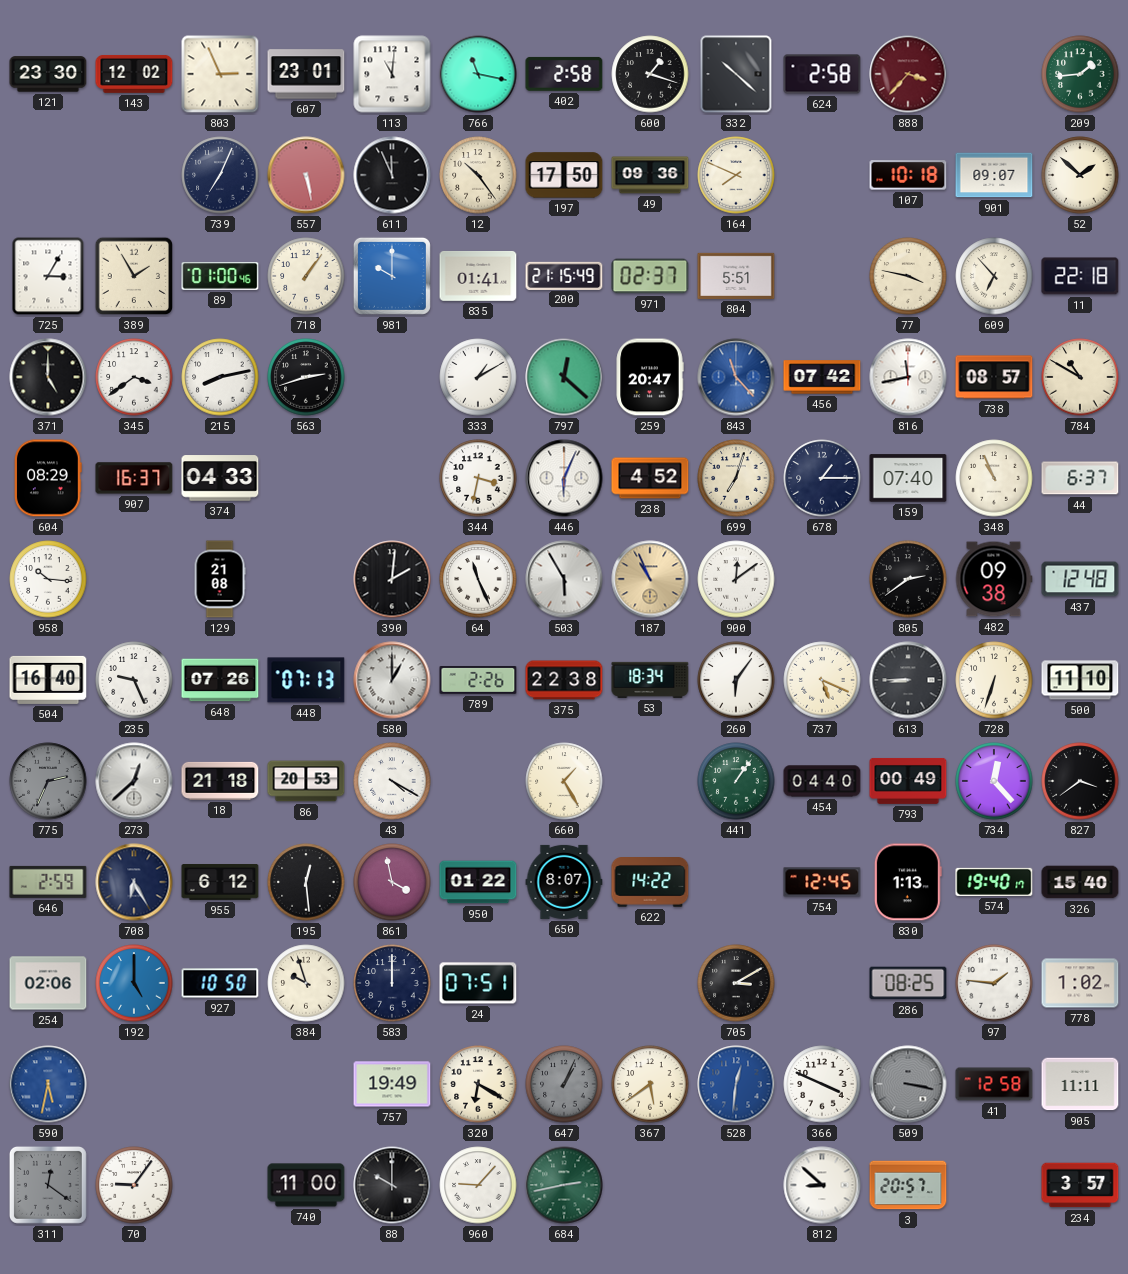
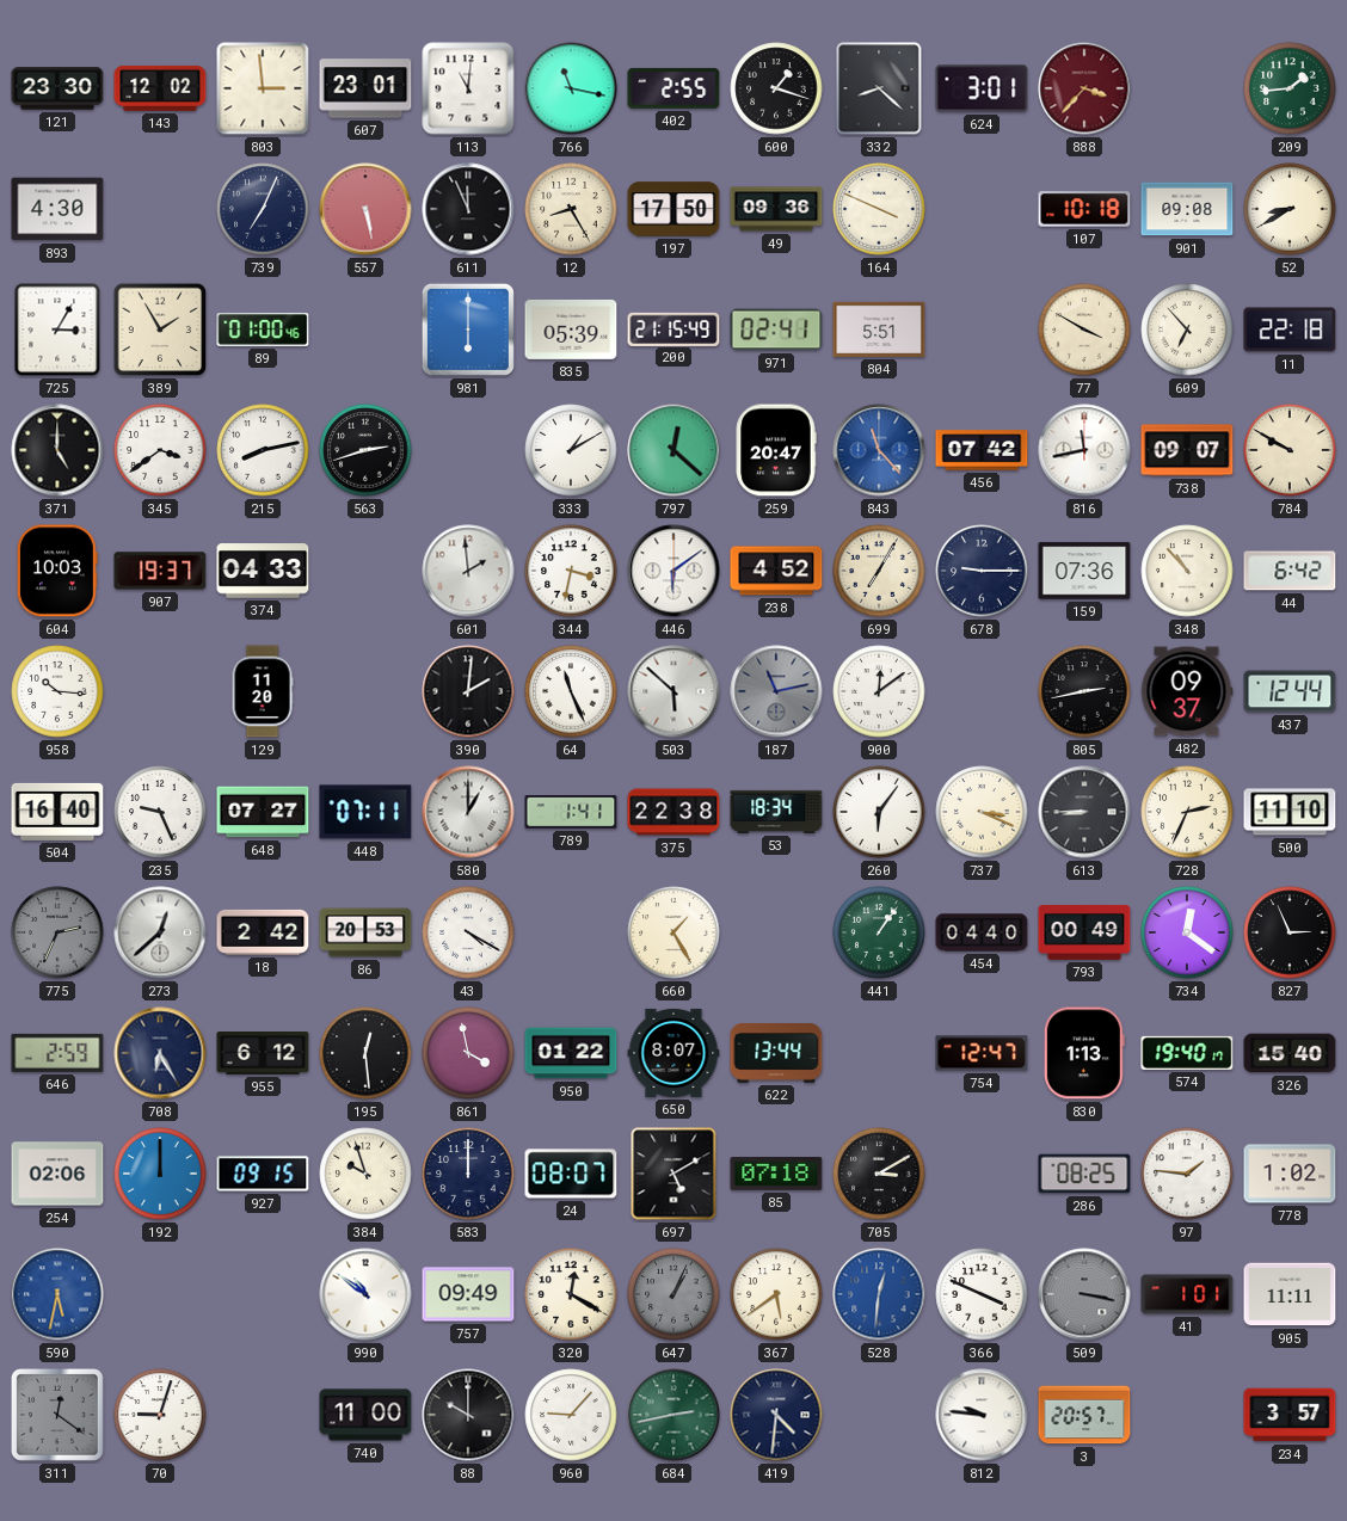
803: 2:56 -> 2:59
402: 2:58 -> 2:55
332: 10:22 -> 8:22
624: 2:58 -> 3:01
893: none -> 4:30
12: 10:24 -> 8:25
164: 7:49 -> 3:49
901: 09:07 -> 09:08
52: 1:52 -> 8:40
718: 1:06 -> none
981: 10:00 -> 6:00
835: 01:41 -> 05:39
971: 02:37 -> 02:41
77: 3:47 -> 3:50
738: 08:57 -> 09:07
784: 10:50 -> 9:50
604: 08:29 -> 10:03
907: 16:37 -> 19:37
601: none -> 1:59
446: 6:04 -> 6:09
699: 7:03 -> 7:05
678: 1:15 -> 9:15
159: 07:40 -> 07:36
348: 10:56 -> 10:53
44: 6:37 -> 6:42
129: 21:08 -> 11:20
503: 5:55 -> 5:52
187: 10:56 -> 11:13
187 dial: champagne -> grey
805: 2:39 -> 2:43
482: 09:38 -> 09:37
437: 12:48 -> 12:44
648: 07:26 -> 07:27
448: 07:13 -> 07:11
789: 2:26 -> 1:41
737: 5:19 -> 3:19
728: 6:33 -> 2:34
18: 21:18 -> 2:42
734: 12:23 -> 12:21
827: 3:39 -> 2:56
622: 14:22 -> 13:44
754: 12:45 -> 12:47
192: 5:00 -> 12:00
927: 10:50 -> 09:15
24: 07:51 -> 08:07
697: none -> 5:10
85: none -> 07:18
990: none -> 10:51
757: 19:49 -> 09:49
320: 6:20 -> 12:20
41: 12:58 -> 1:01
70: 9:06 -> 9:03
419: none -> 4:31
812: 8:52 -> 9:46
